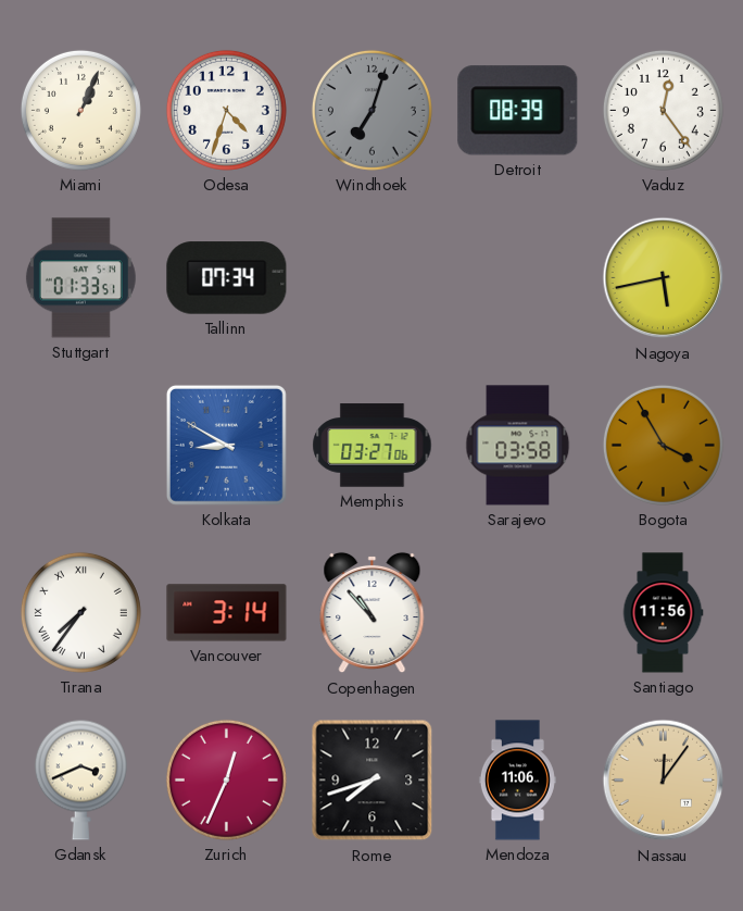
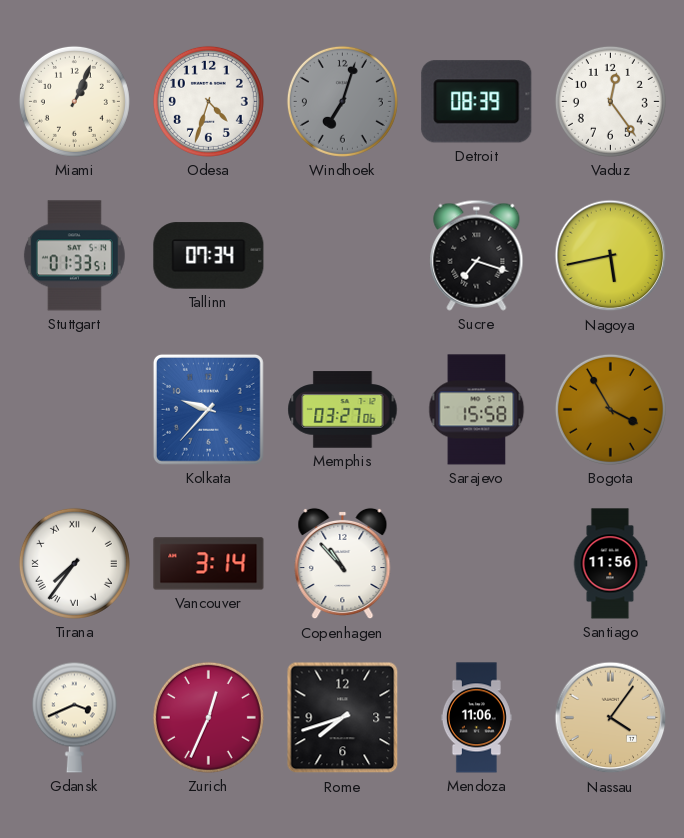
Sucre: none -> 7:18
Kolkata: 8:50 -> 9:37
Sarajevo: 03:58 -> 15:58
Nassau: 12:06 -> 4:06
